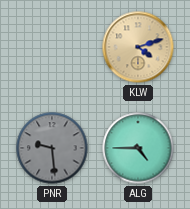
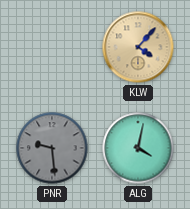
KLW: 4:12 -> 4:07
ALG: 4:45 -> 4:02
